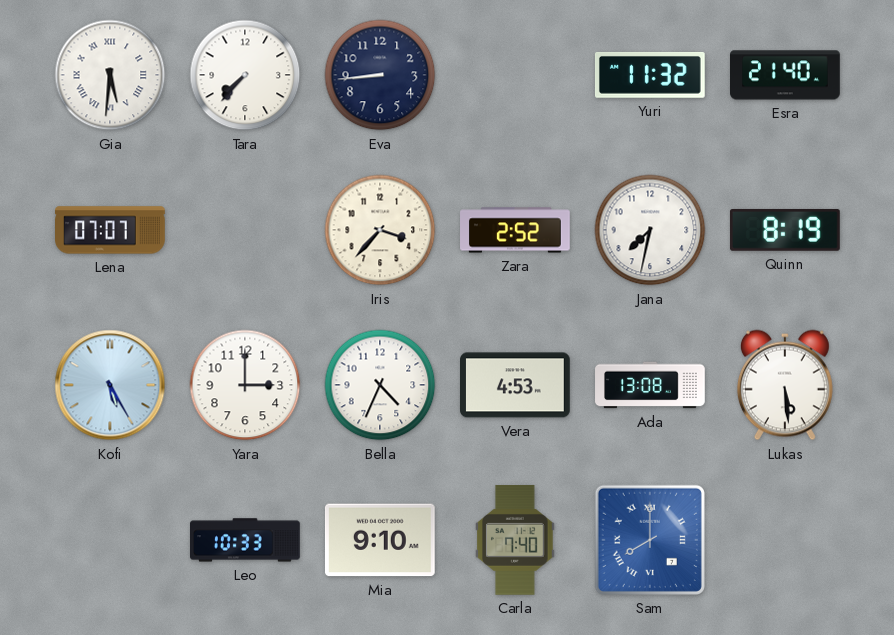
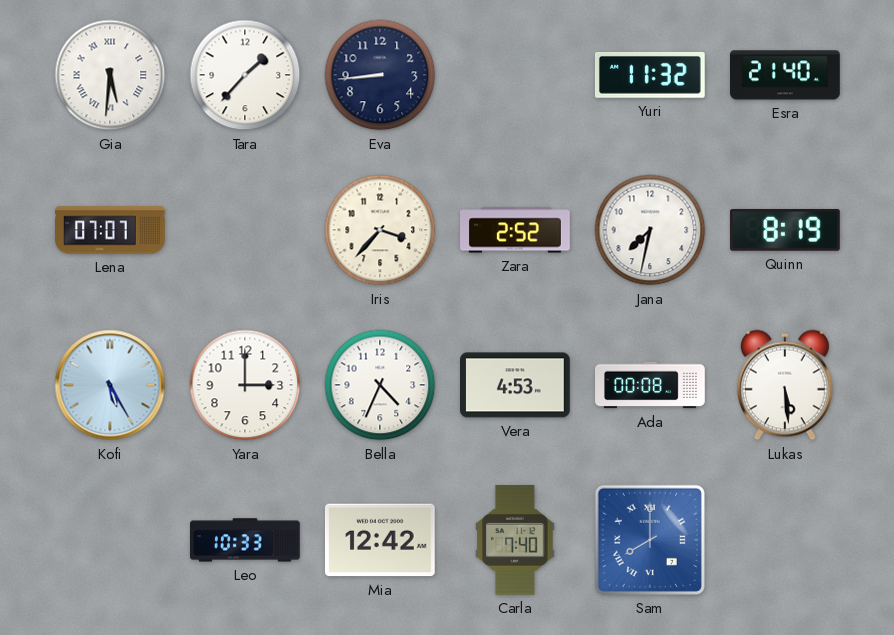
Tara: 7:37 -> 1:37
Ada: 13:08 -> 00:08
Mia: 9:10 -> 12:42
